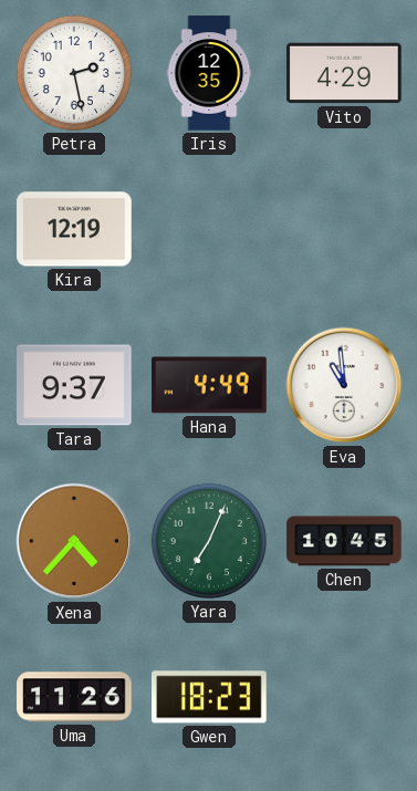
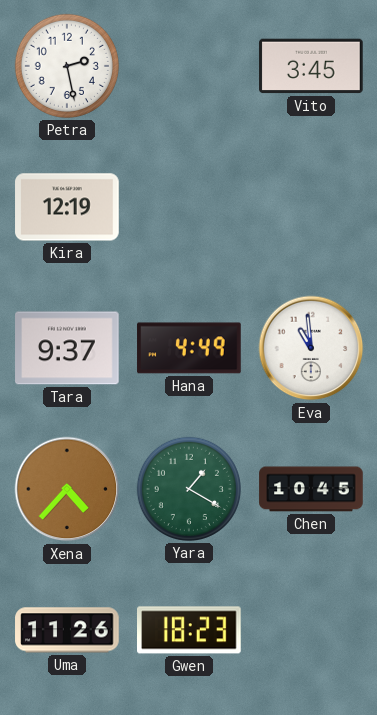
Iris: 12:35 -> none
Vito: 4:29 -> 3:45
Yara: 7:04 -> 1:20
